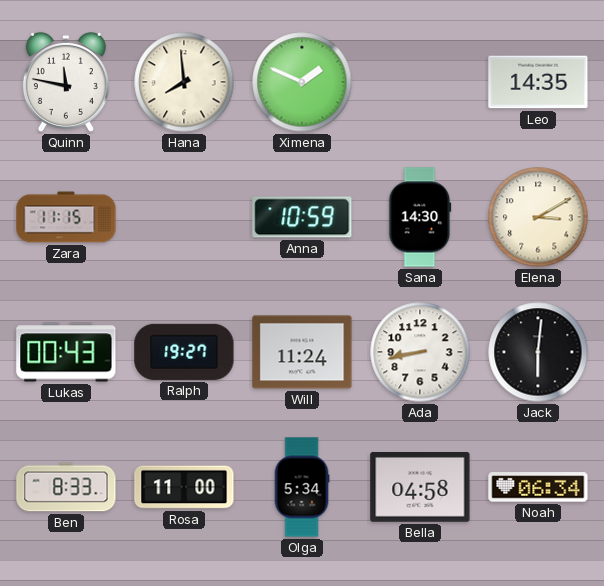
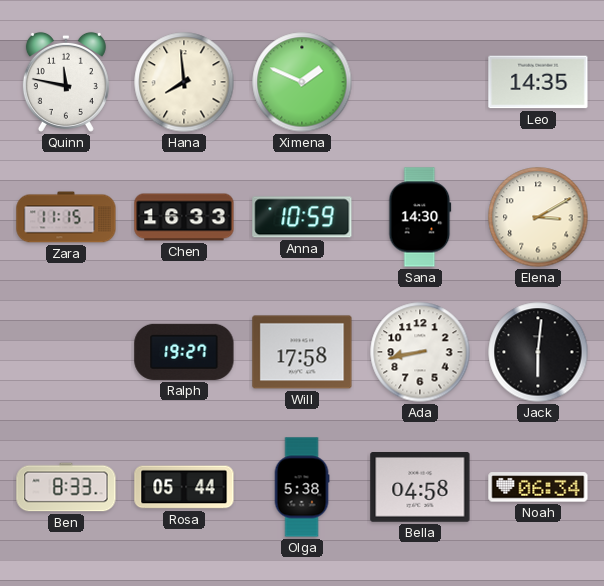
Chen: none -> 16:33
Lukas: 00:43 -> none
Will: 11:24 -> 17:58
Rosa: 11:00 -> 05:44
Olga: 5:34 -> 5:38
